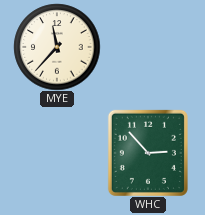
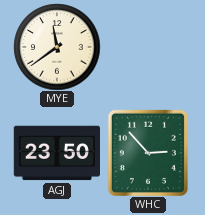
MYE: 11:37 -> 11:39
AGJ: none -> 23:50
